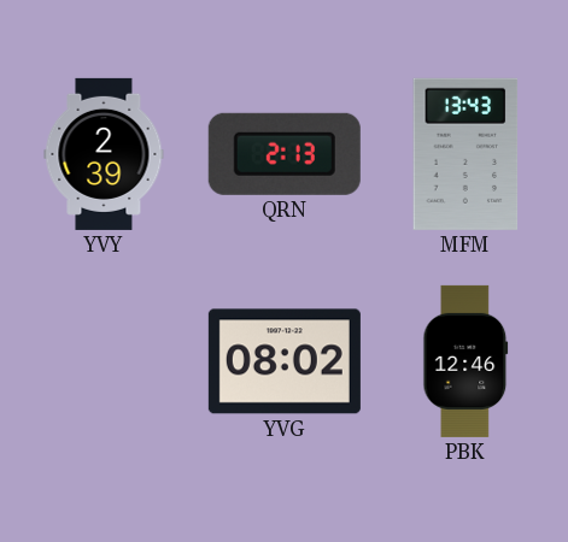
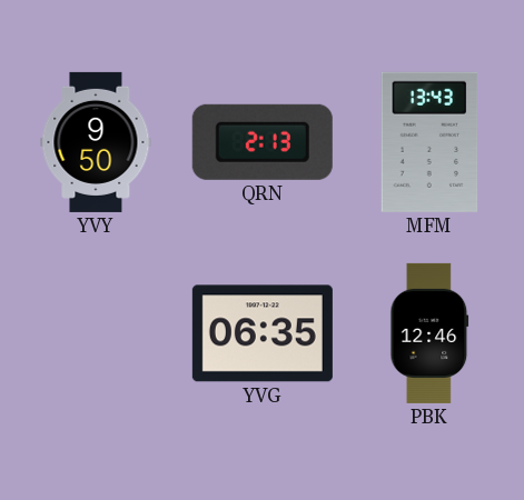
YVY: 2:39 -> 9:50
YVG: 08:02 -> 06:35
